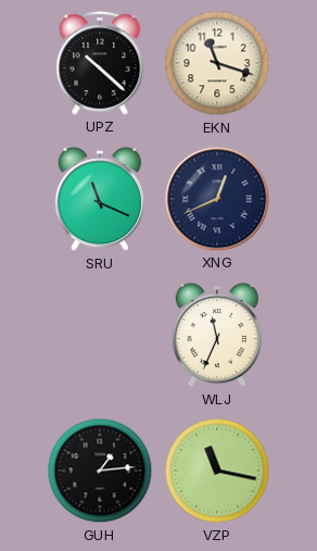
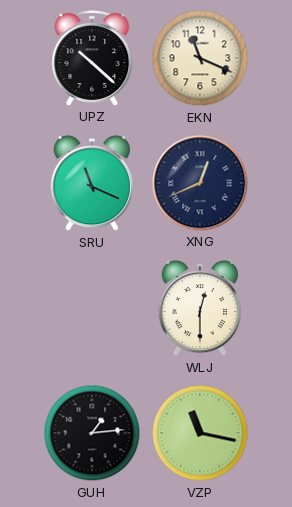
EKN: 11:18 -> 11:19
WLJ: 11:34 -> 12:30
